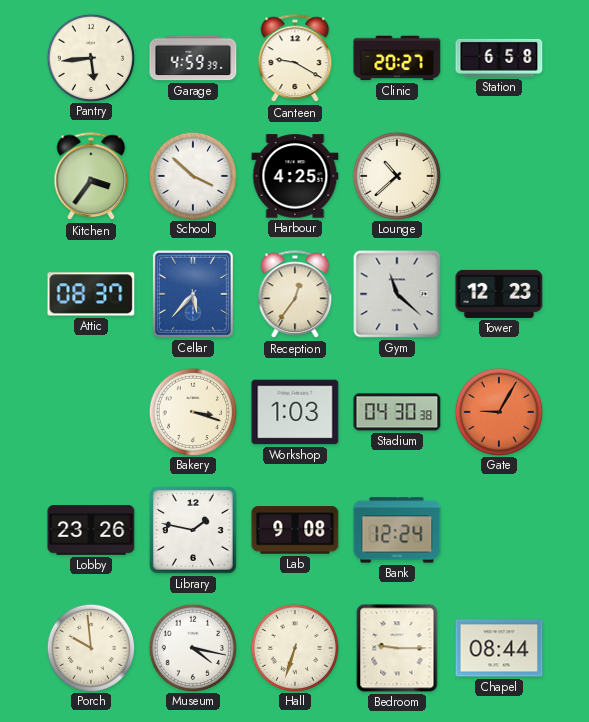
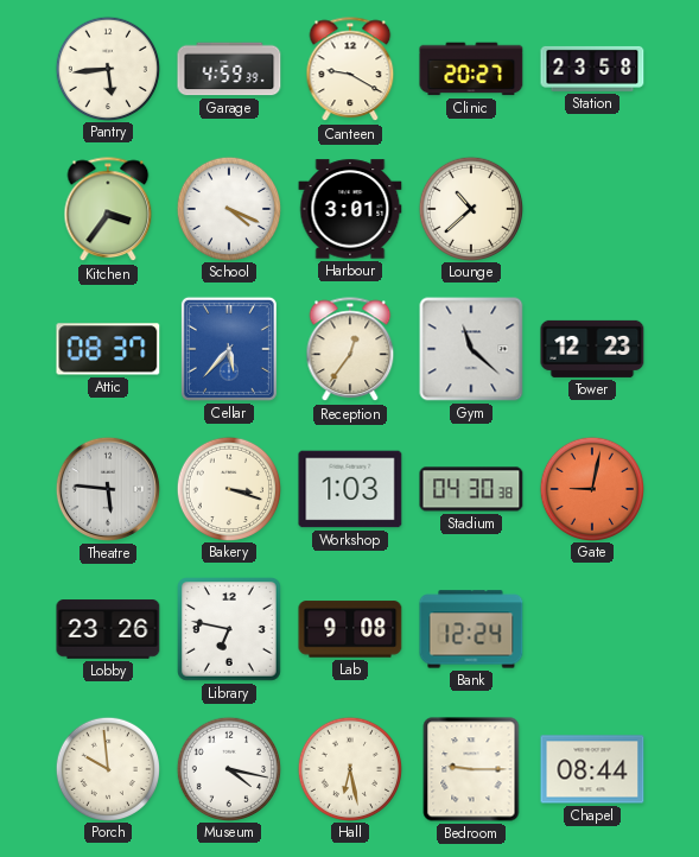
Station: 6:58 -> 23:58
School: 3:52 -> 4:19
Harbour: 4:25 -> 3:01
Theatre: none -> 5:46
Gate: 9:05 -> 9:02
Library: 1:47 -> 6:47
Hall: 6:33 -> 6:28
